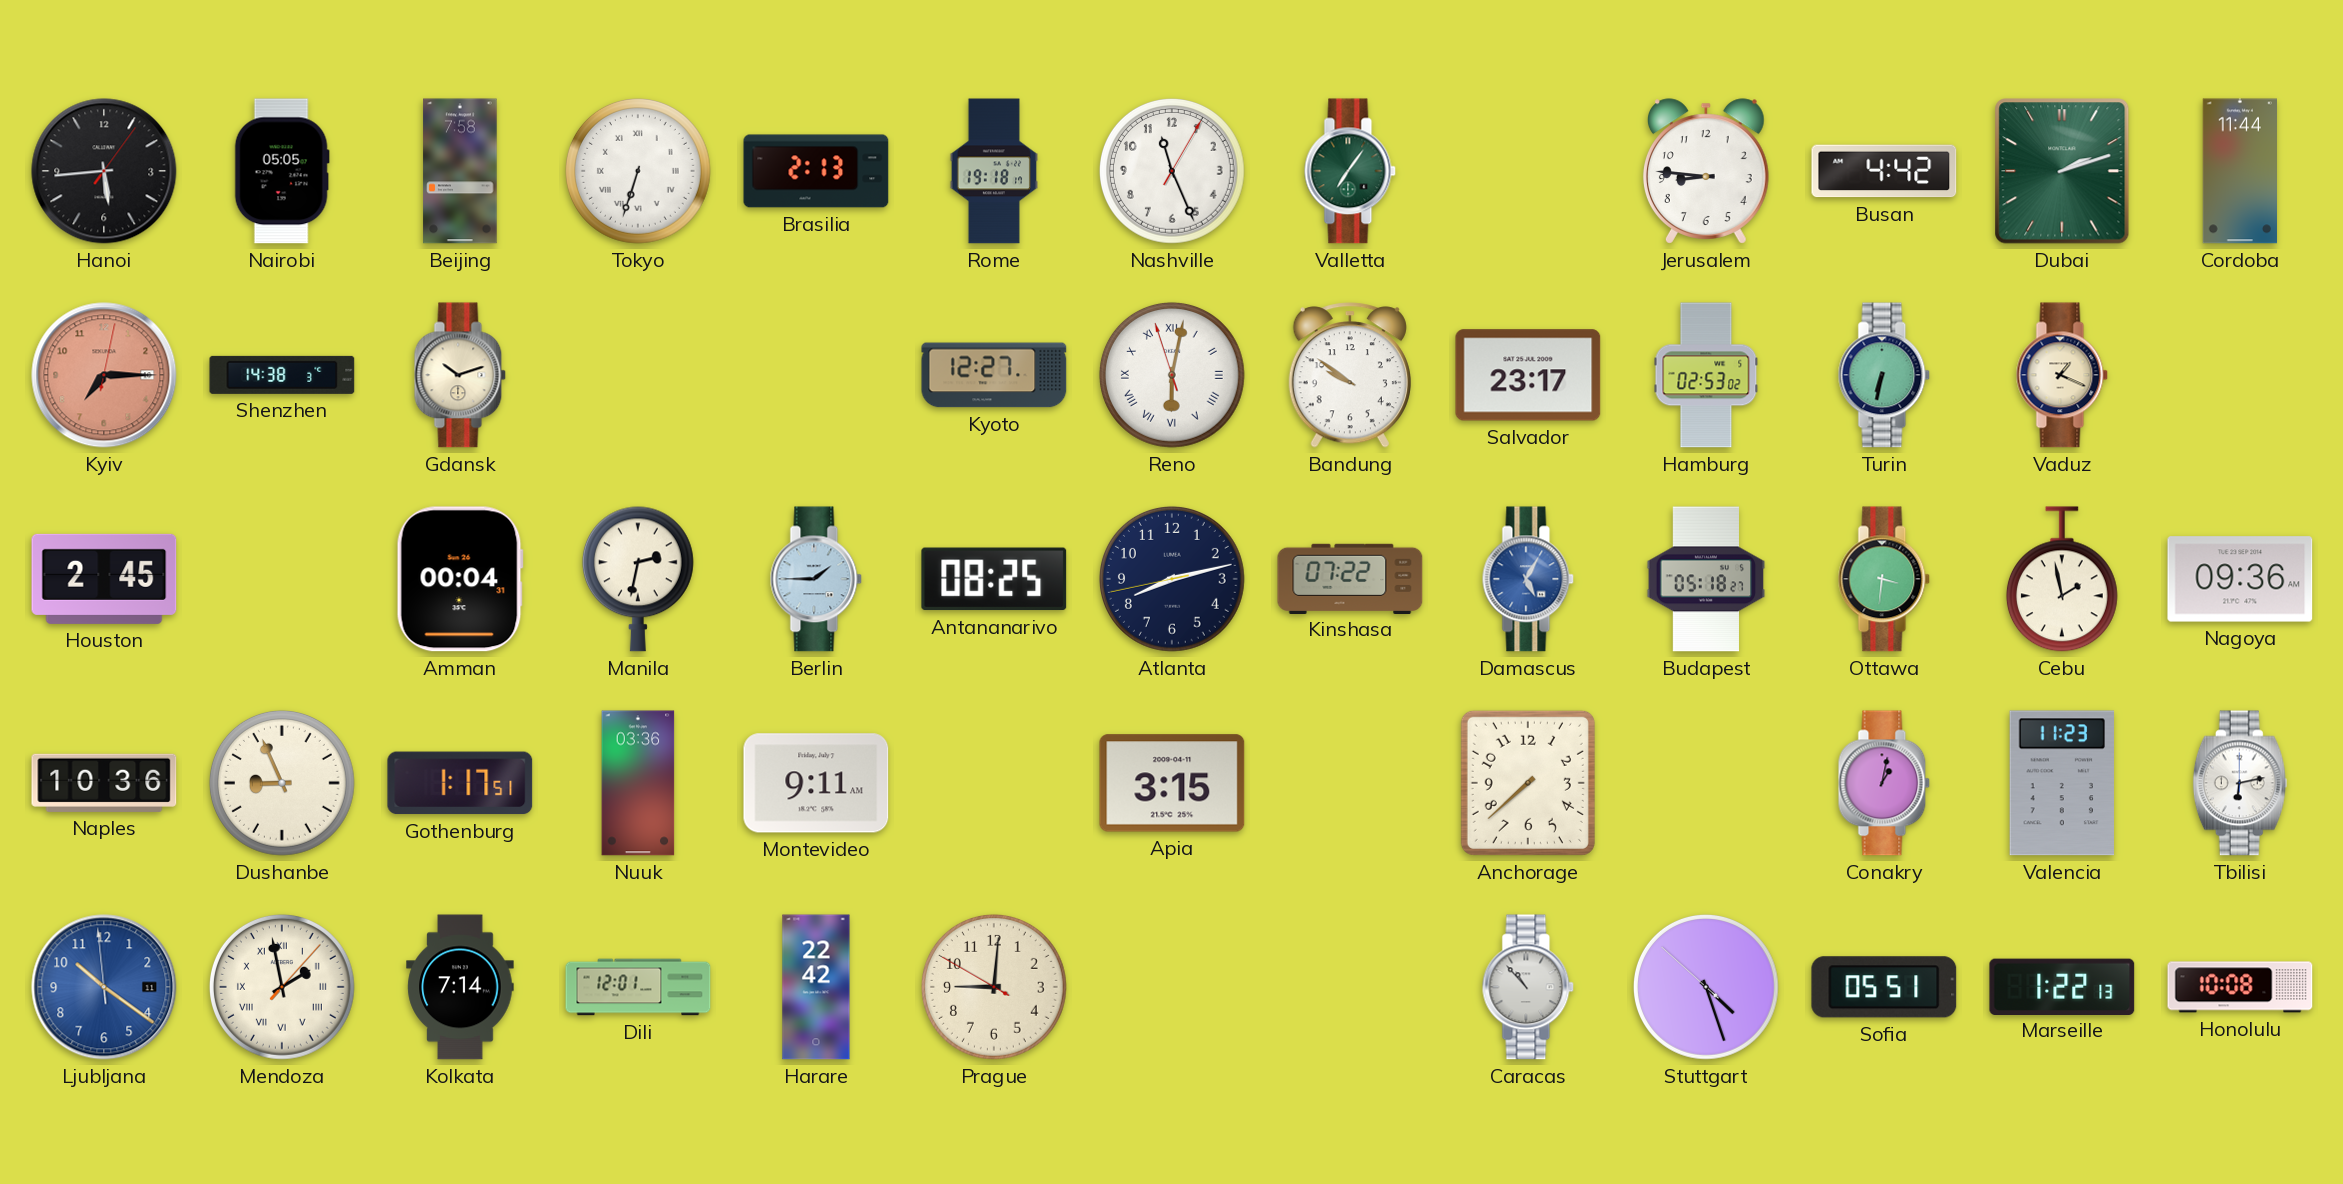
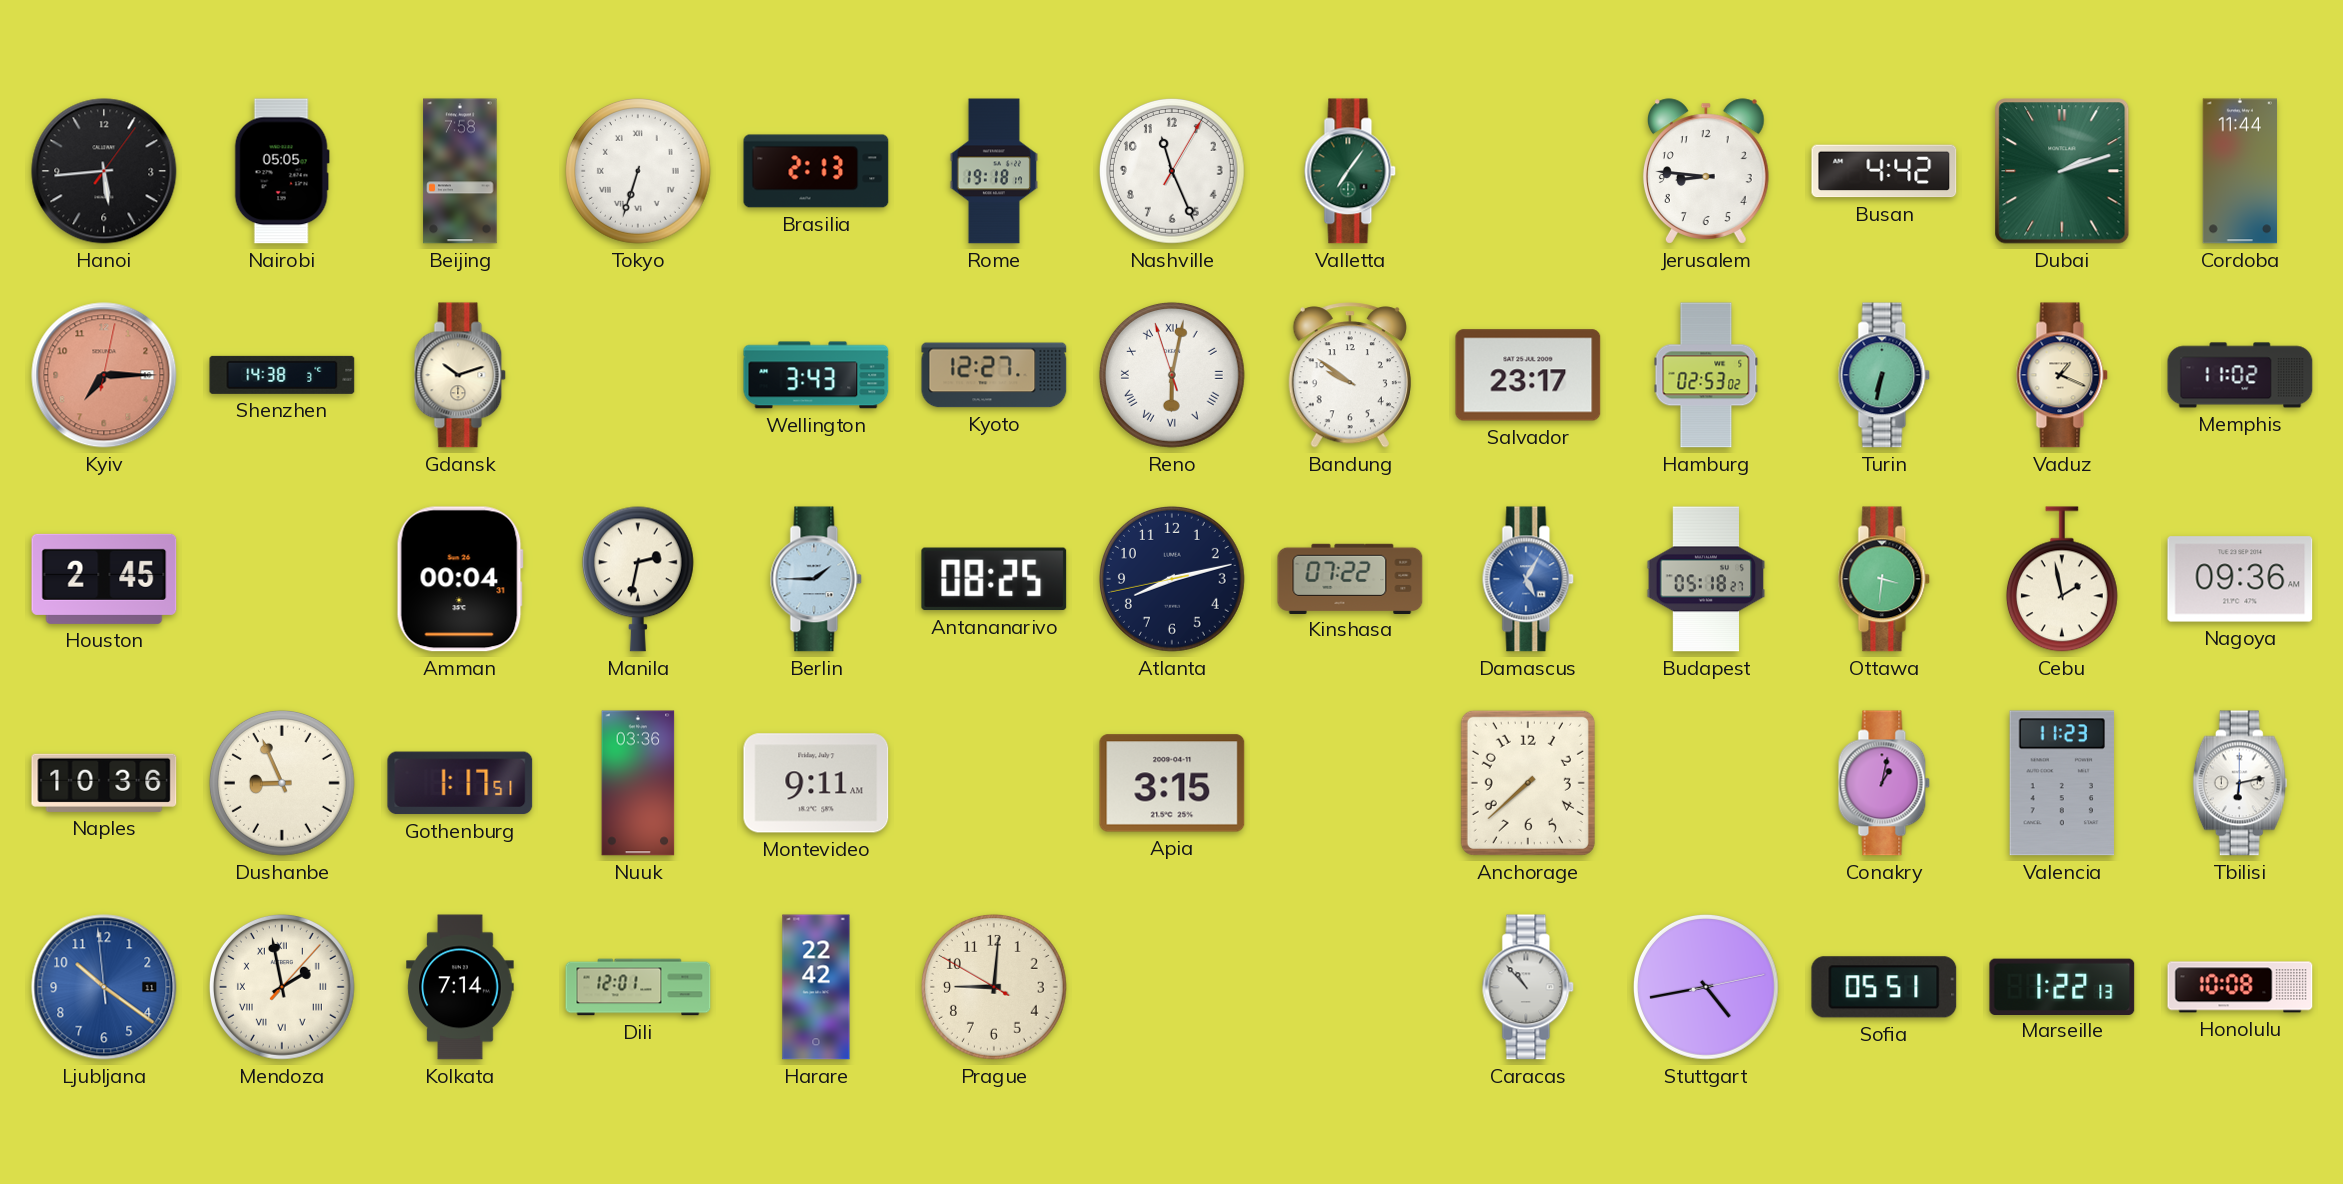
Wellington: none -> 3:43
Memphis: none -> 11:02
Stuttgart: 4:26 -> 4:43
